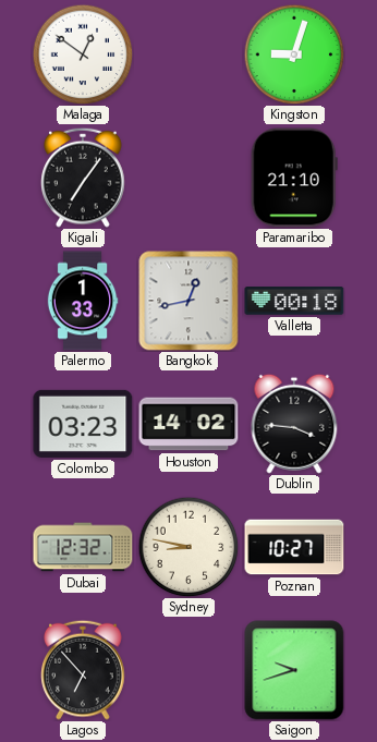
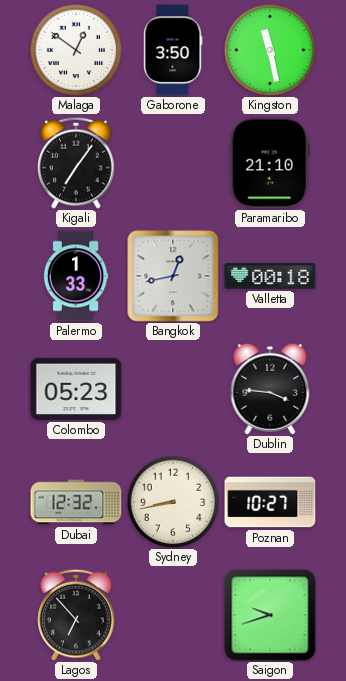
Gaborone: none -> 3:50
Kingston: 9:03 -> 11:28
Colombo: 03:23 -> 05:23
Houston: 14:02 -> none
Sydney: 8:47 -> 8:43
